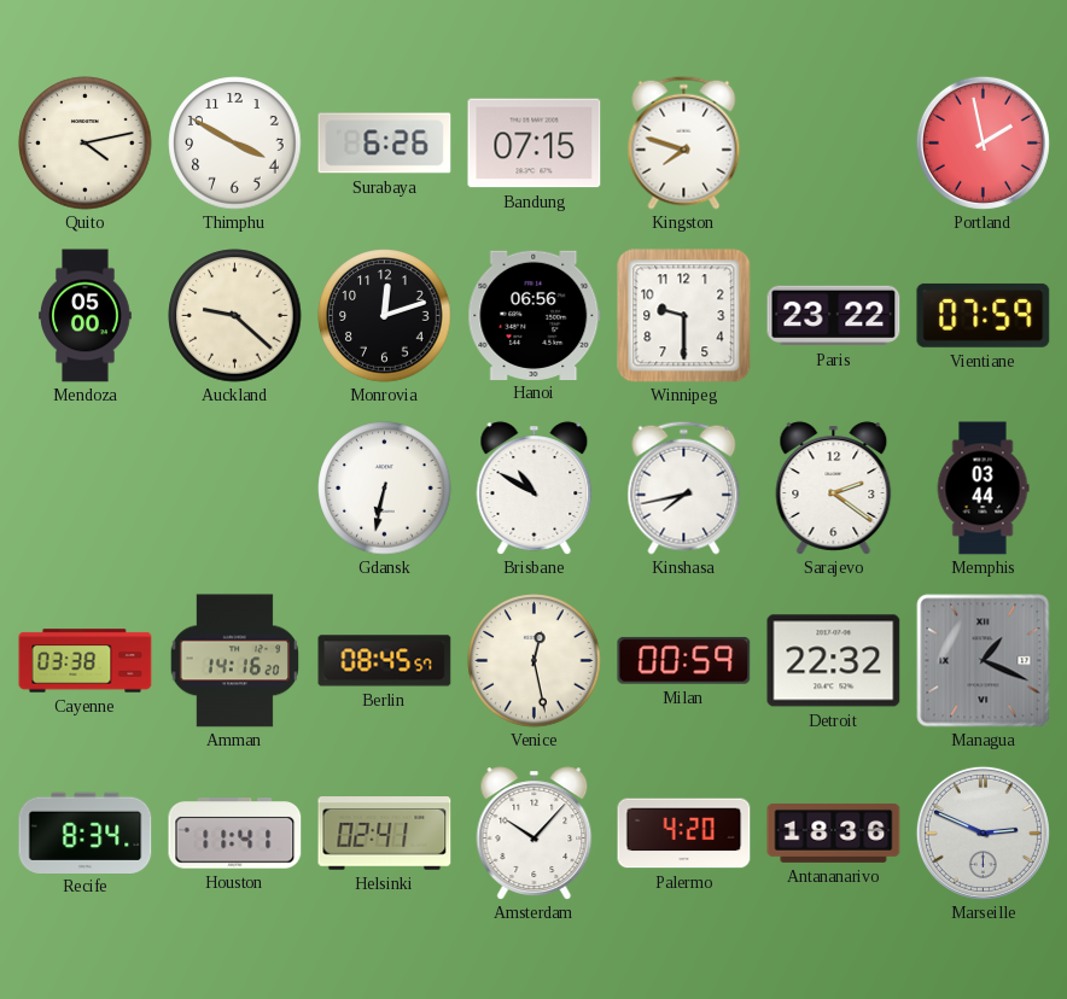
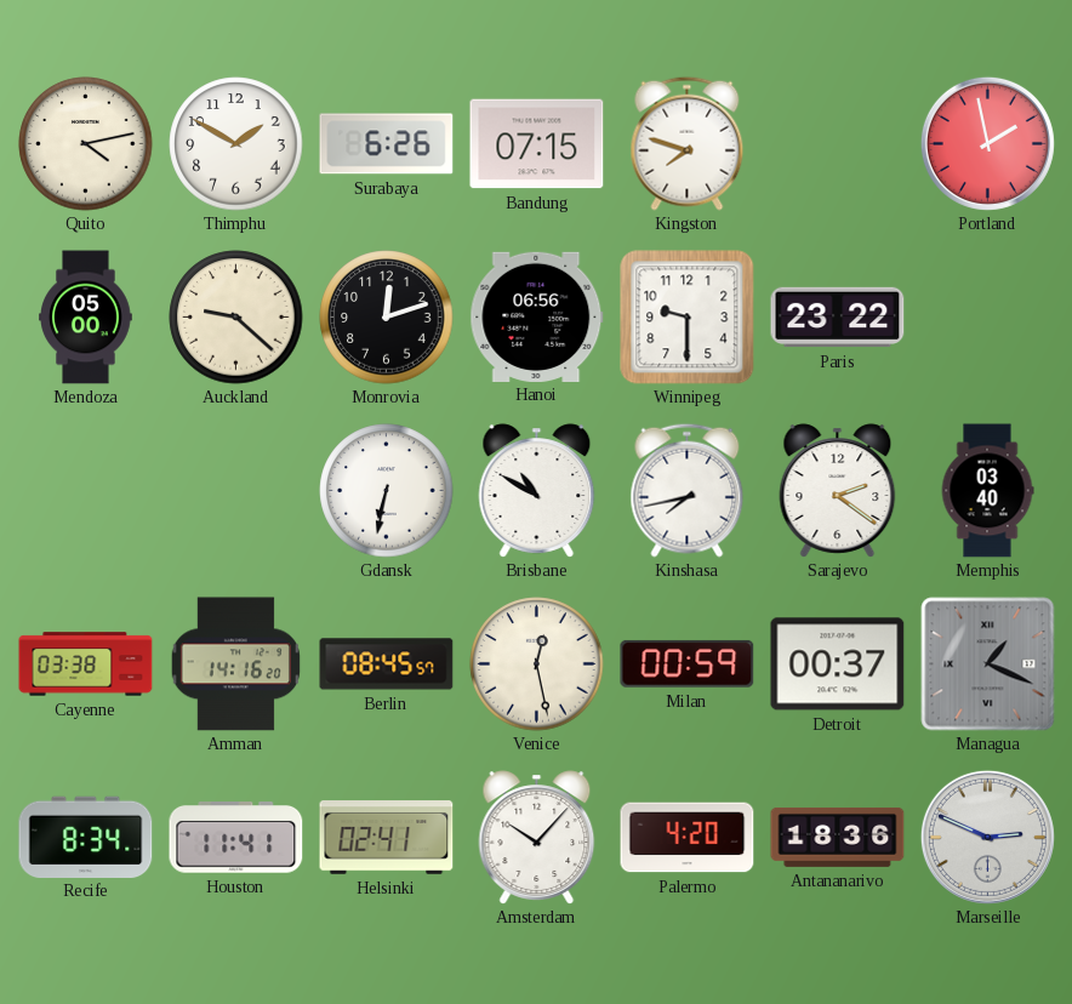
Thimphu: 3:50 -> 1:50
Vientiane: 07:59 -> none
Memphis: 03:44 -> 03:40
Detroit: 22:32 -> 00:37
